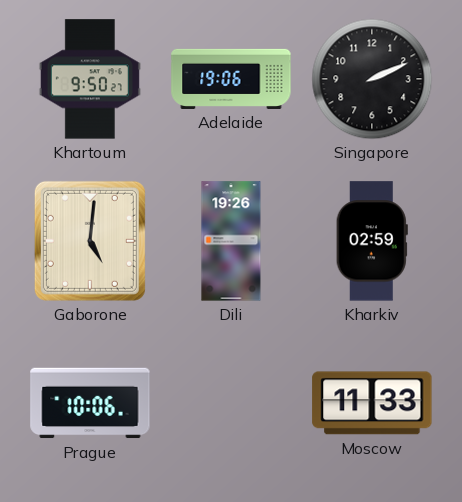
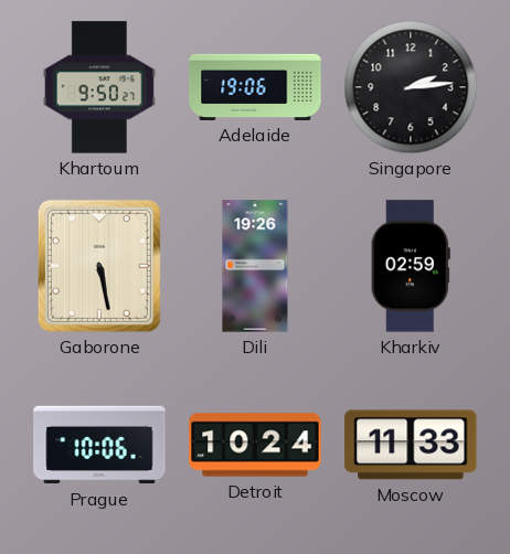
Singapore: 2:11 -> 2:14
Gaborone: 5:01 -> 5:28
Detroit: none -> 10:24
